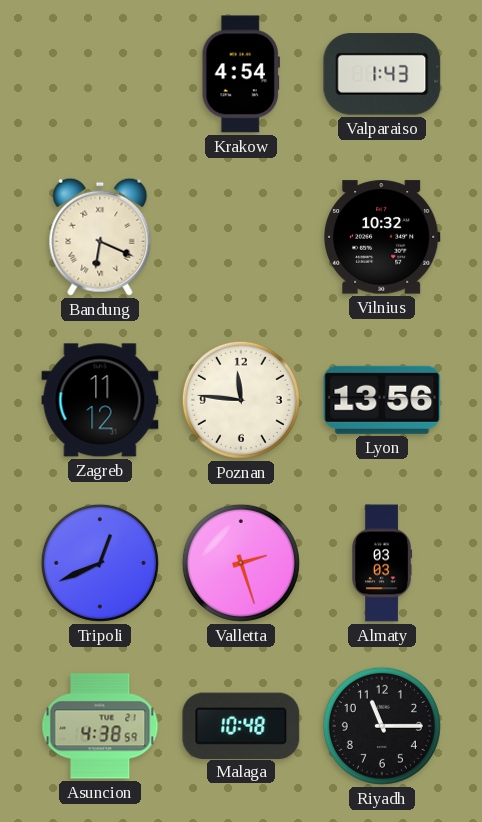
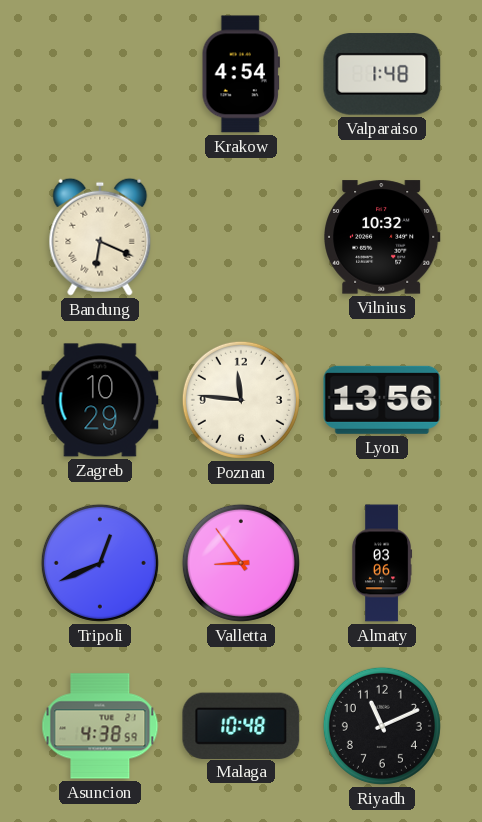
Valparaiso: 1:43 -> 1:48
Zagreb: 11:12 -> 10:29
Valletta: 2:27 -> 8:54
Almaty: 03:03 -> 03:06
Riyadh: 11:15 -> 11:11
